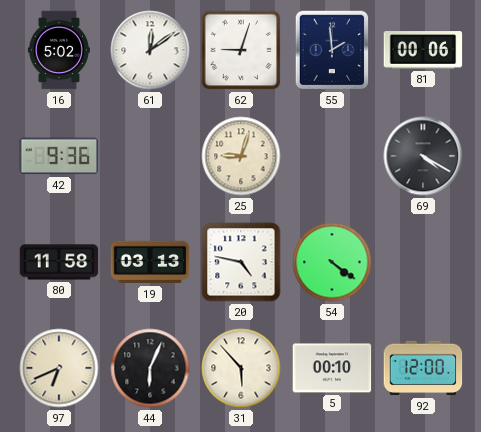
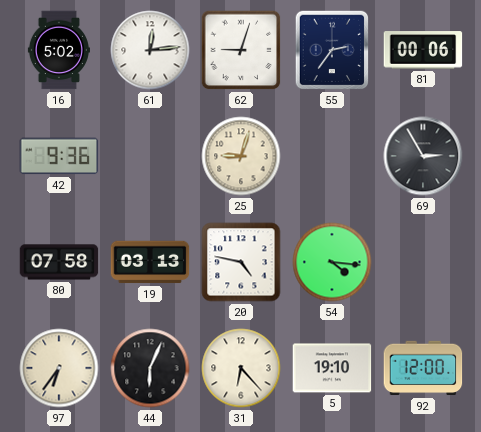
61: 12:09 -> 12:14
55: 1:59 -> 2:36
69: 4:20 -> 2:55
80: 11:58 -> 07:58
54: 4:21 -> 4:16
97: 6:41 -> 6:36
31: 5:53 -> 6:23
5: 00:10 -> 19:10
